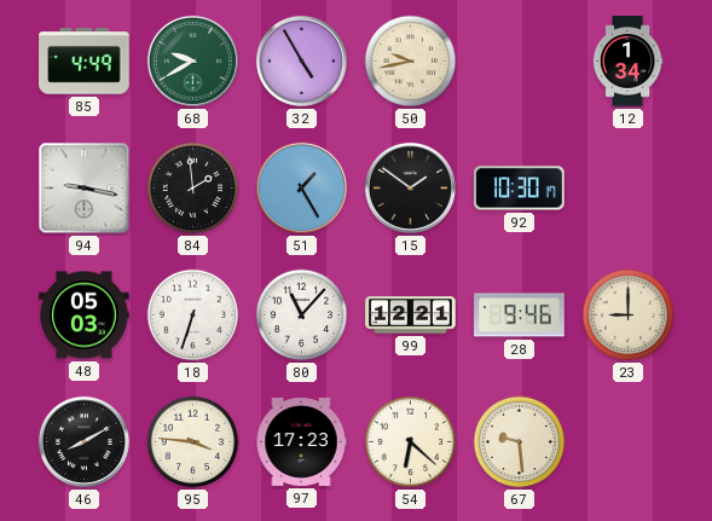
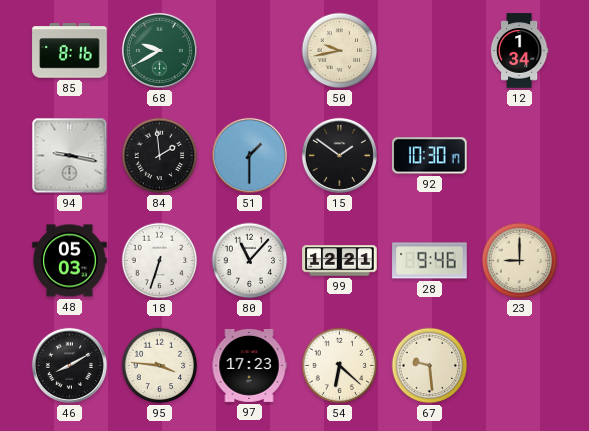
85: 4:49 -> 8:16
32: 4:55 -> none
51: 1:25 -> 1:30
